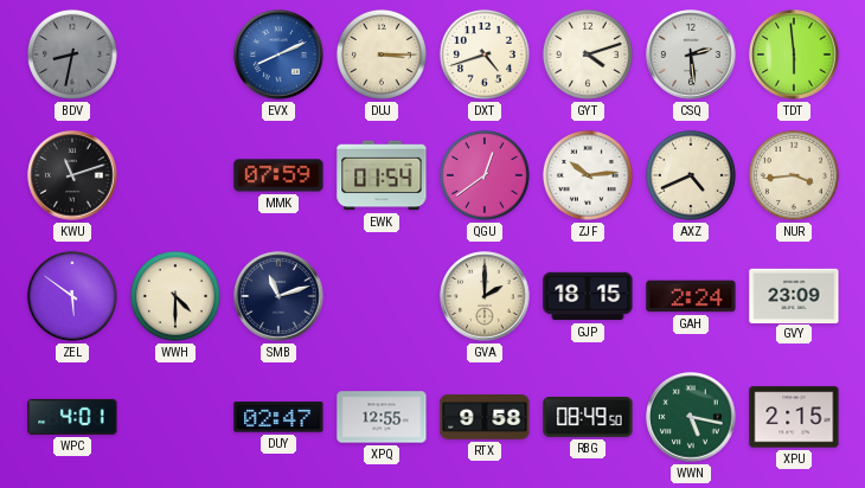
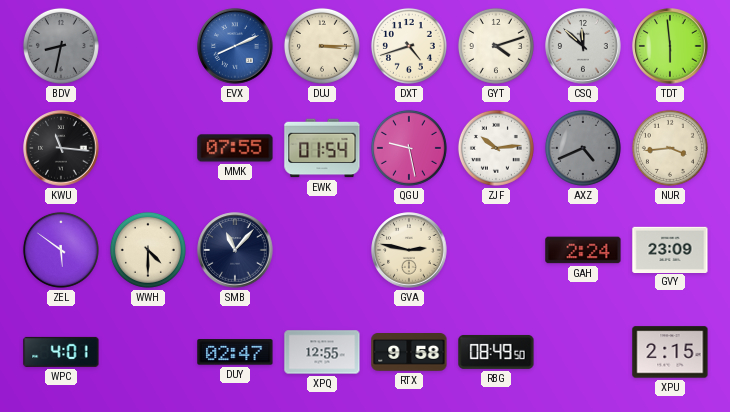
CSQ: 2:29 -> 11:52
KWU: 11:12 -> 11:16
MMK: 07:59 -> 07:55
QGU: 12:39 -> 9:28
AXZ dial: cream -> grey
SMB: 11:12 -> 11:07
GVA: 2:00 -> 2:47
GJP: 18:15 -> none
WWN: 5:17 -> none
